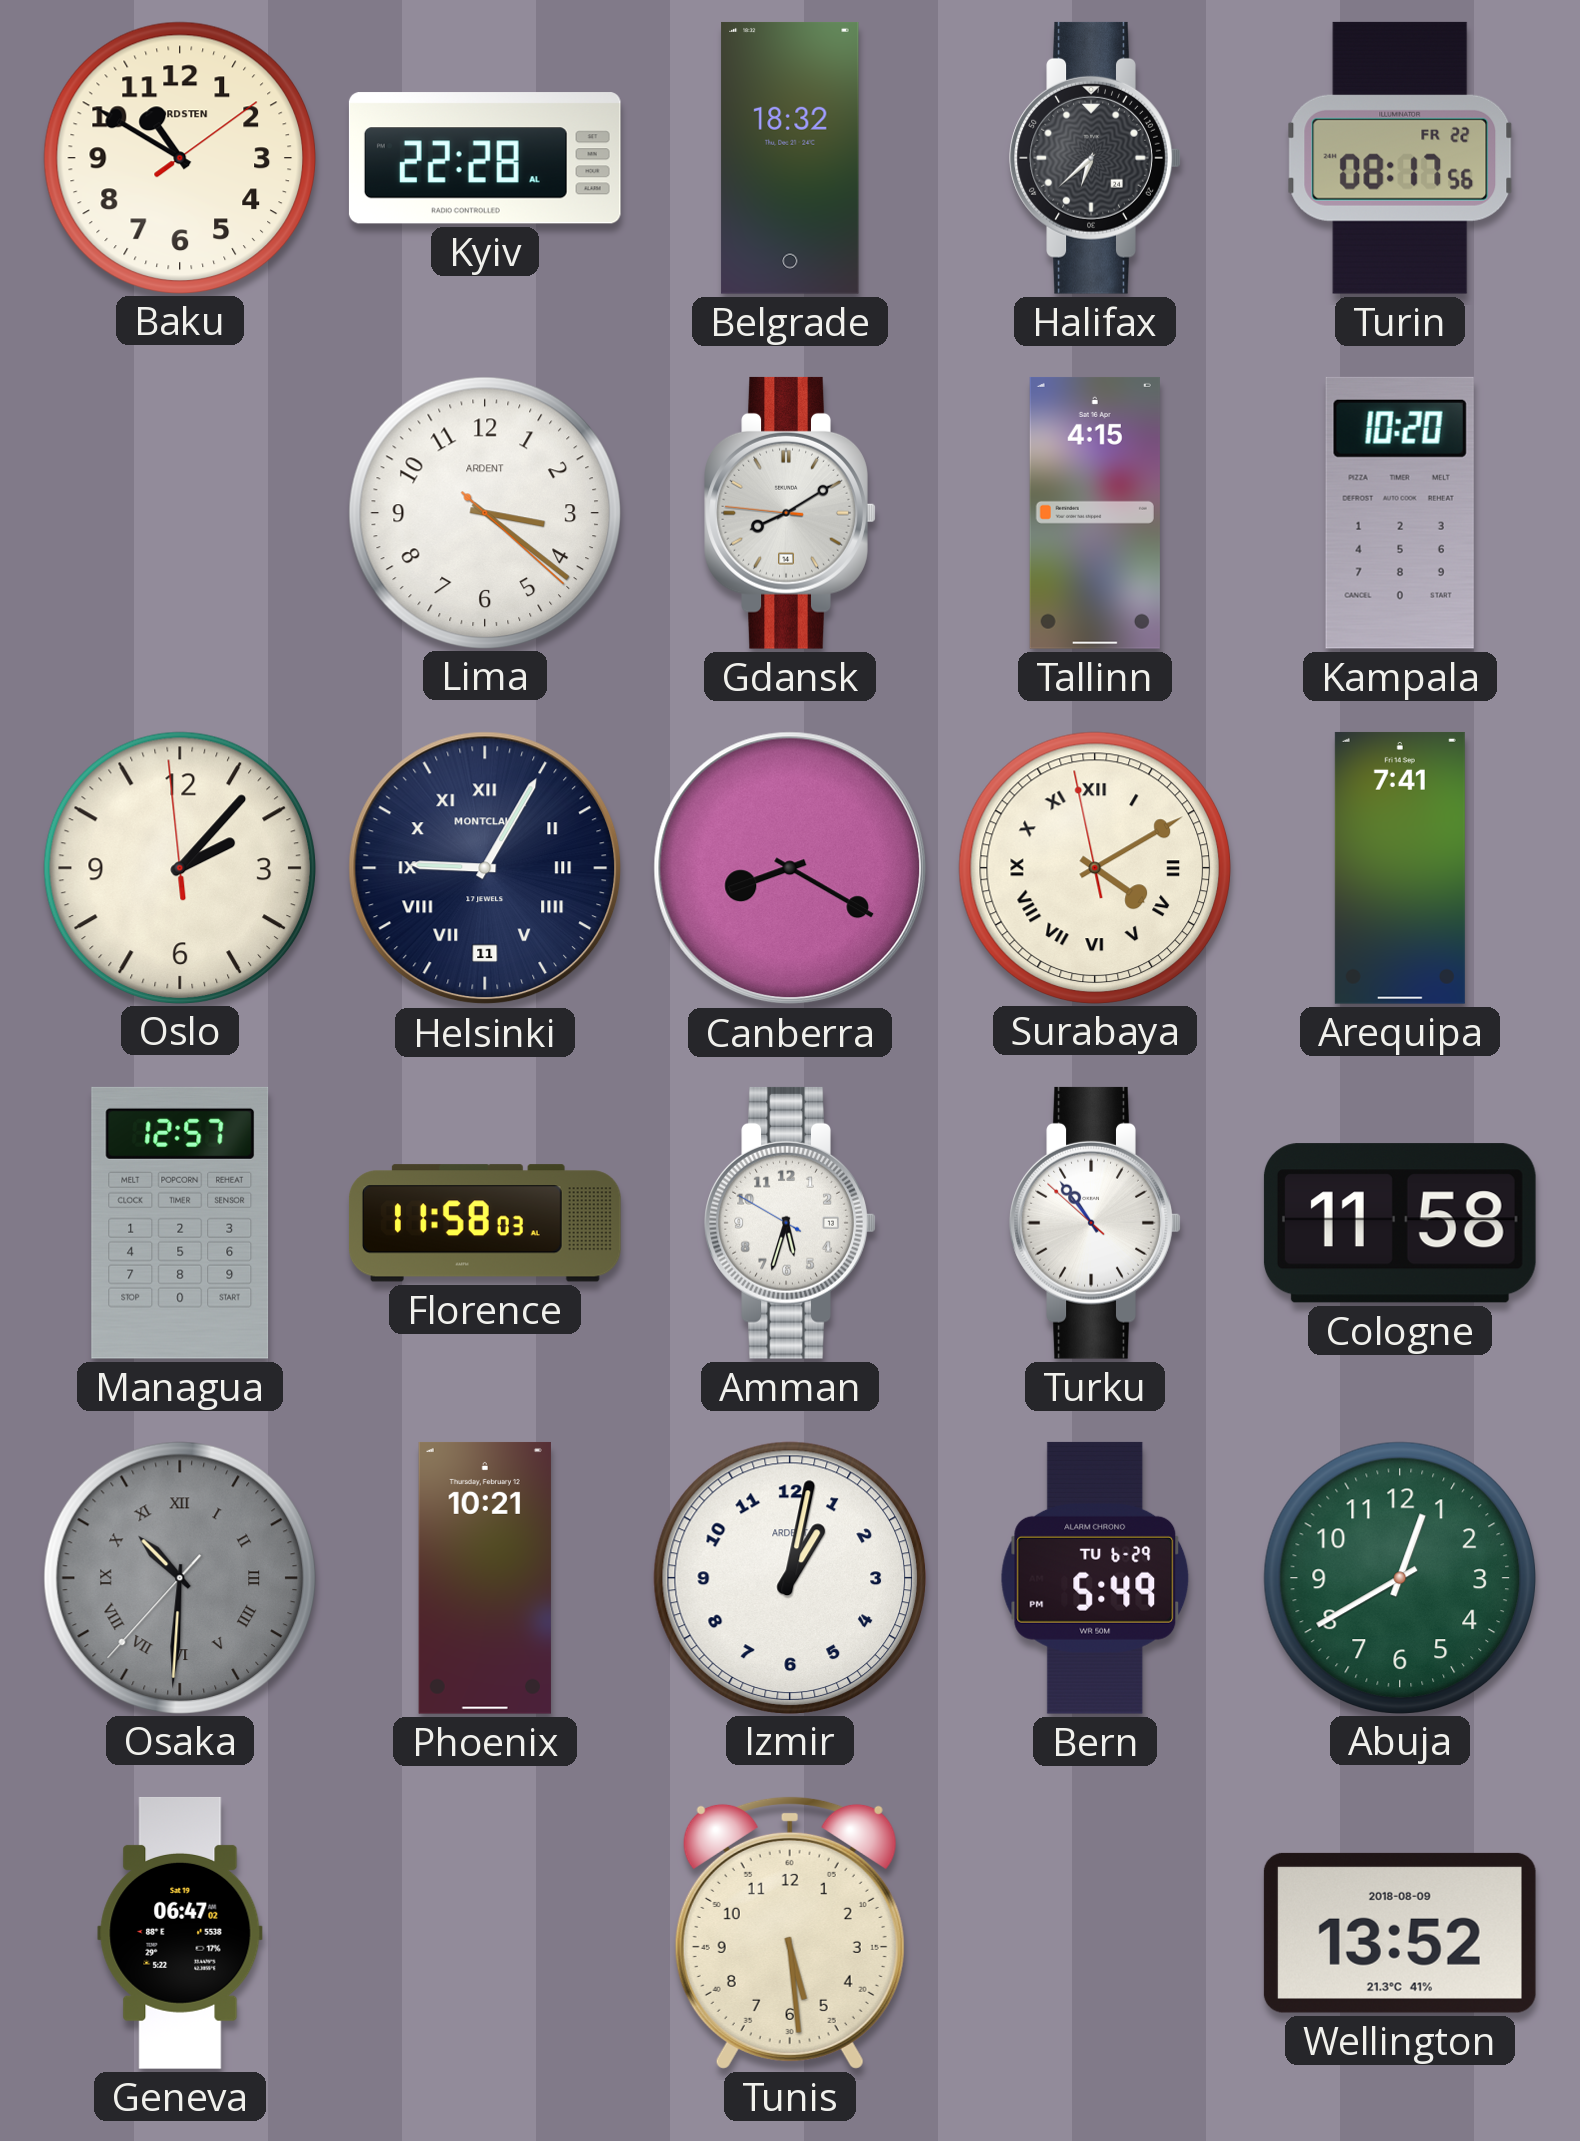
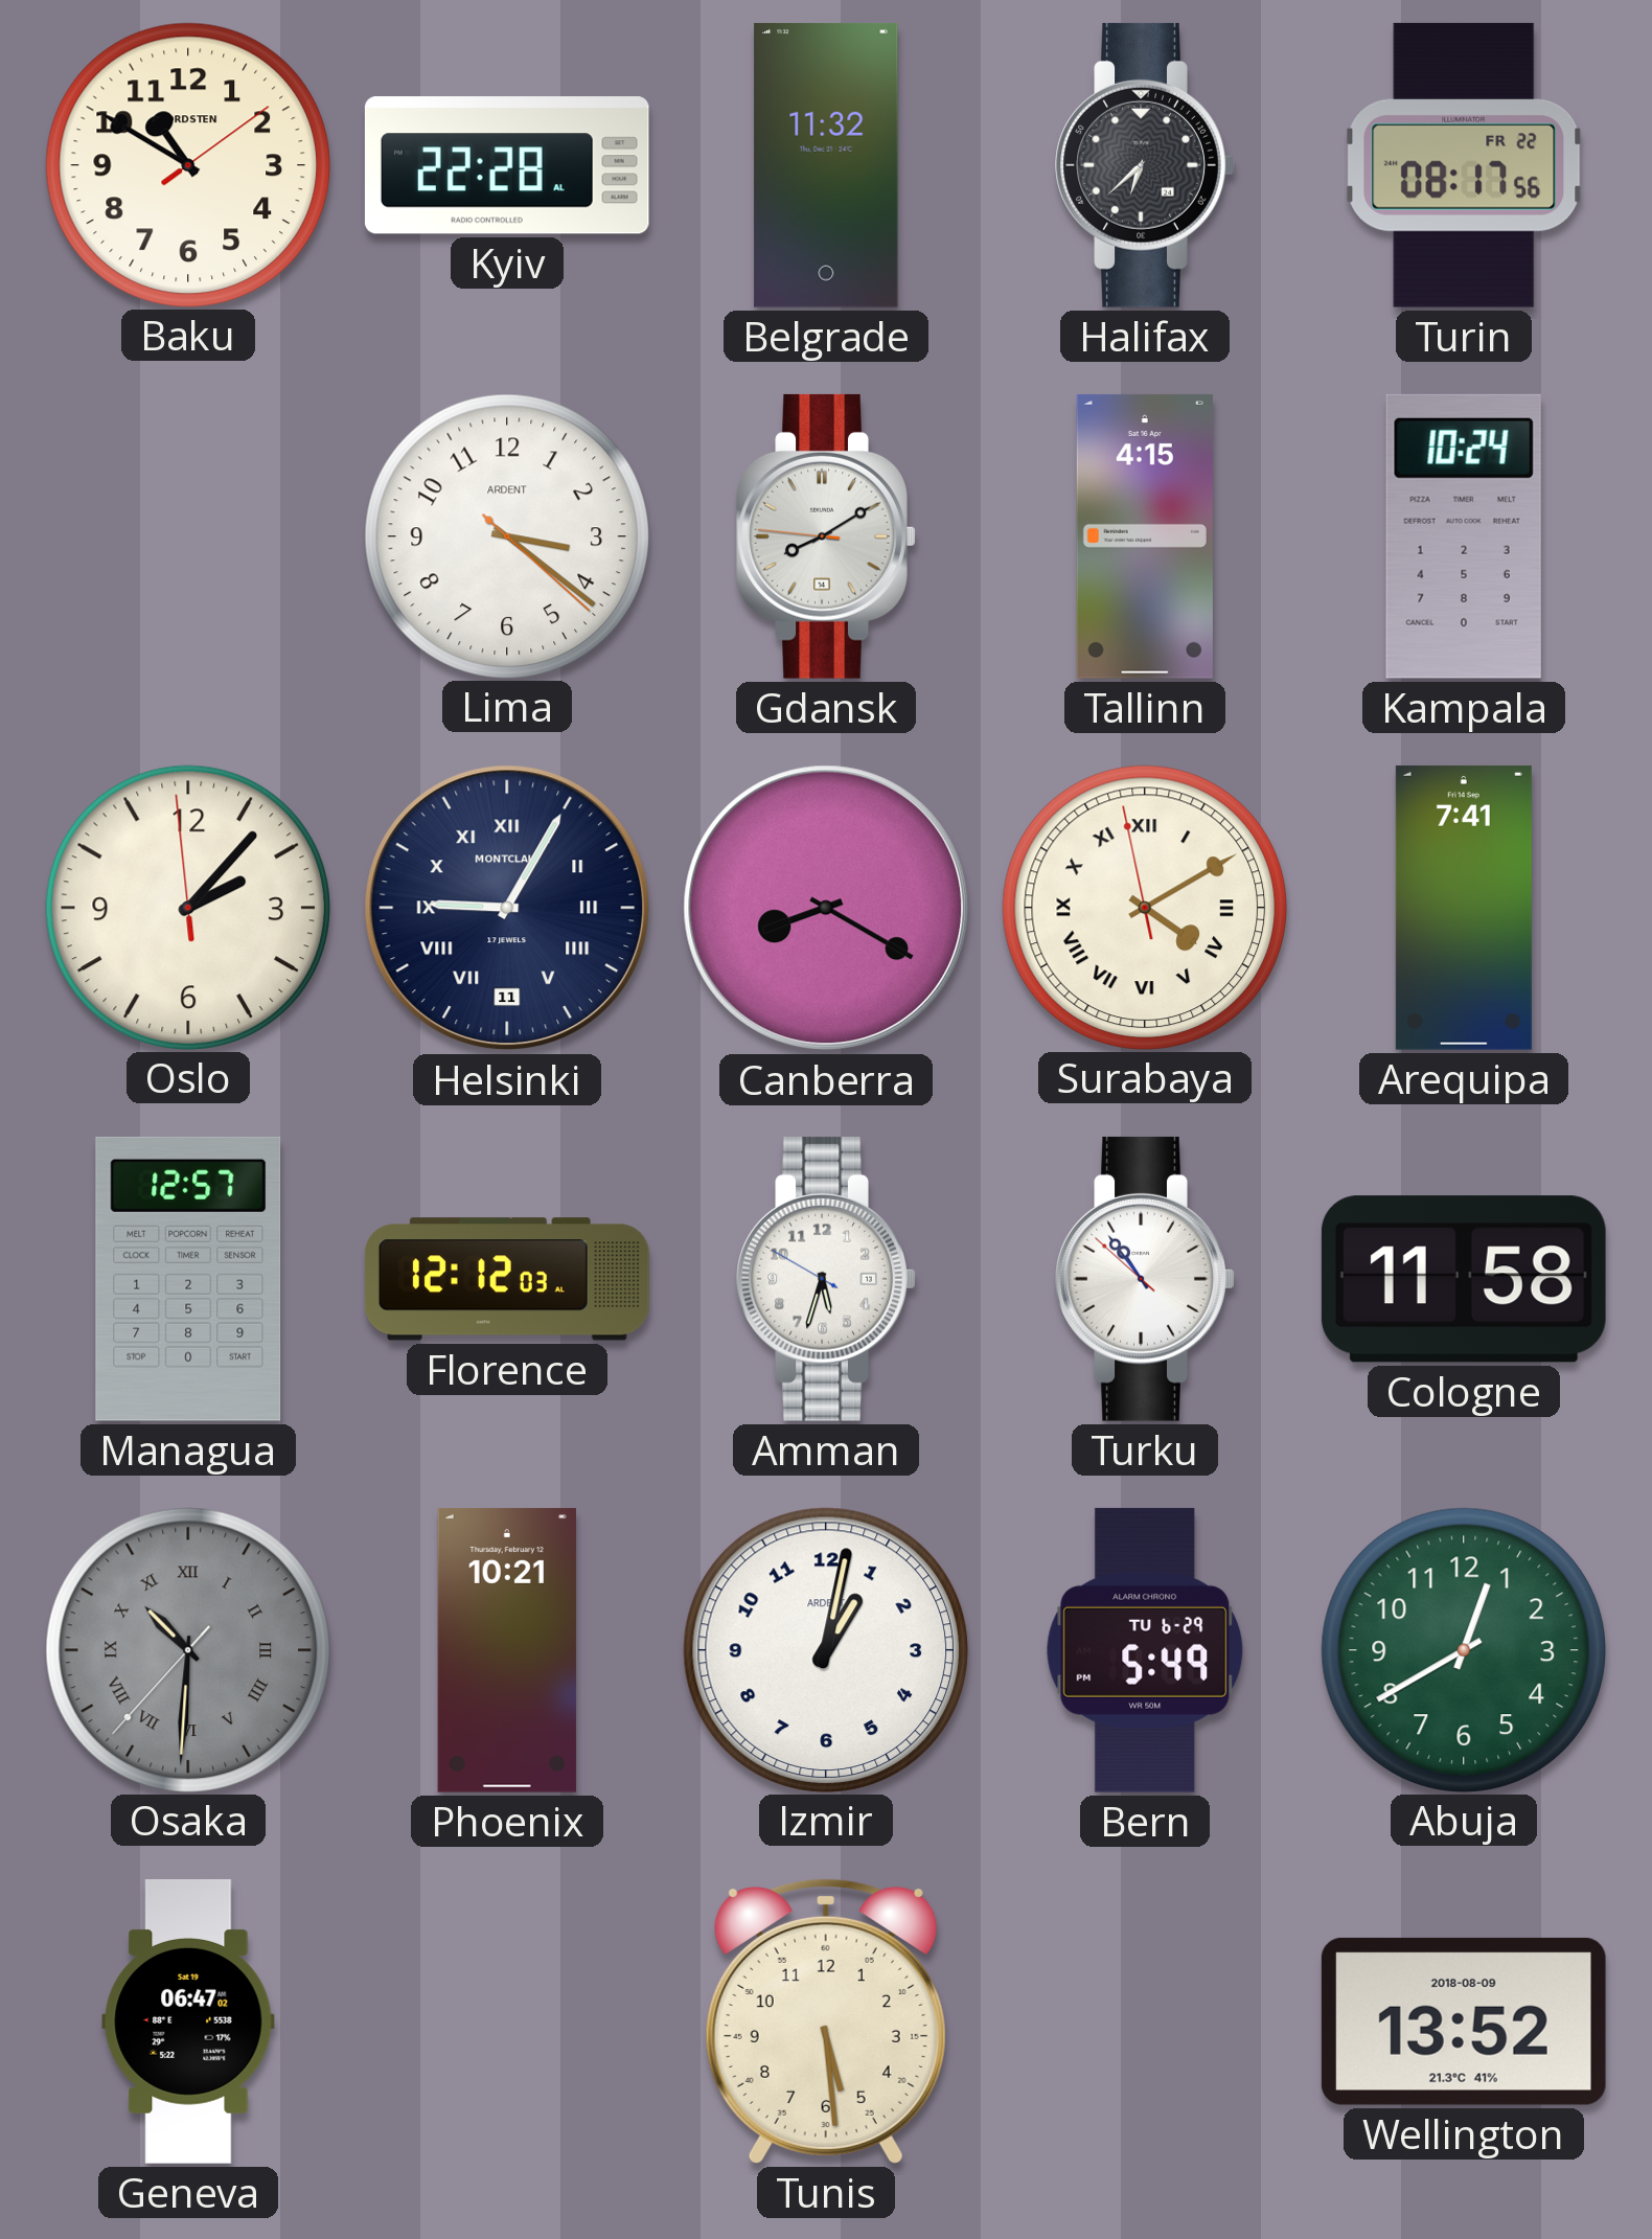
Belgrade: 18:32 -> 11:32
Kampala: 10:20 -> 10:24
Florence: 11:58 -> 12:12
